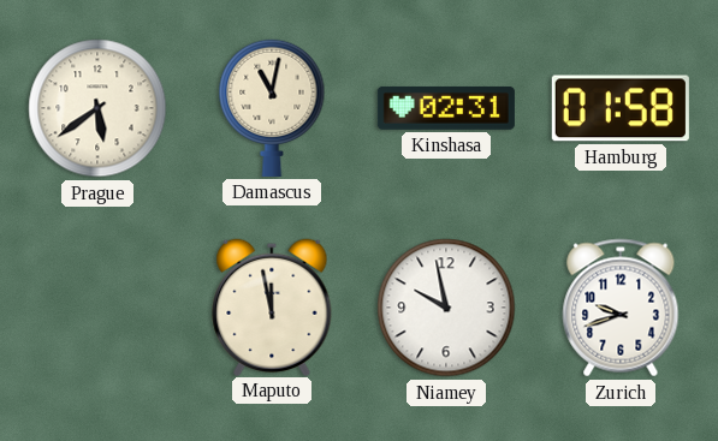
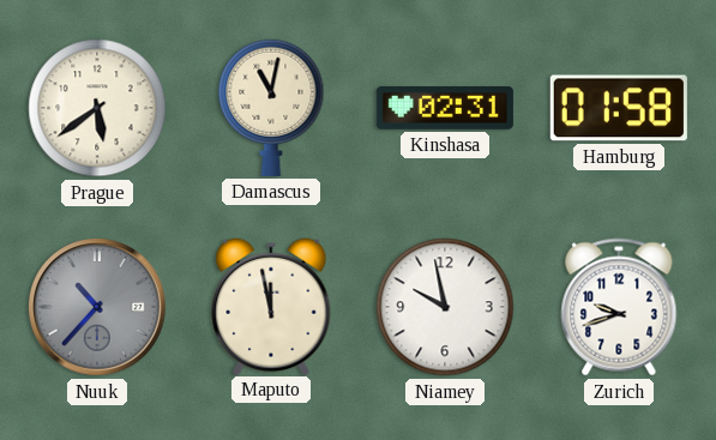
Nuuk: none -> 10:37
